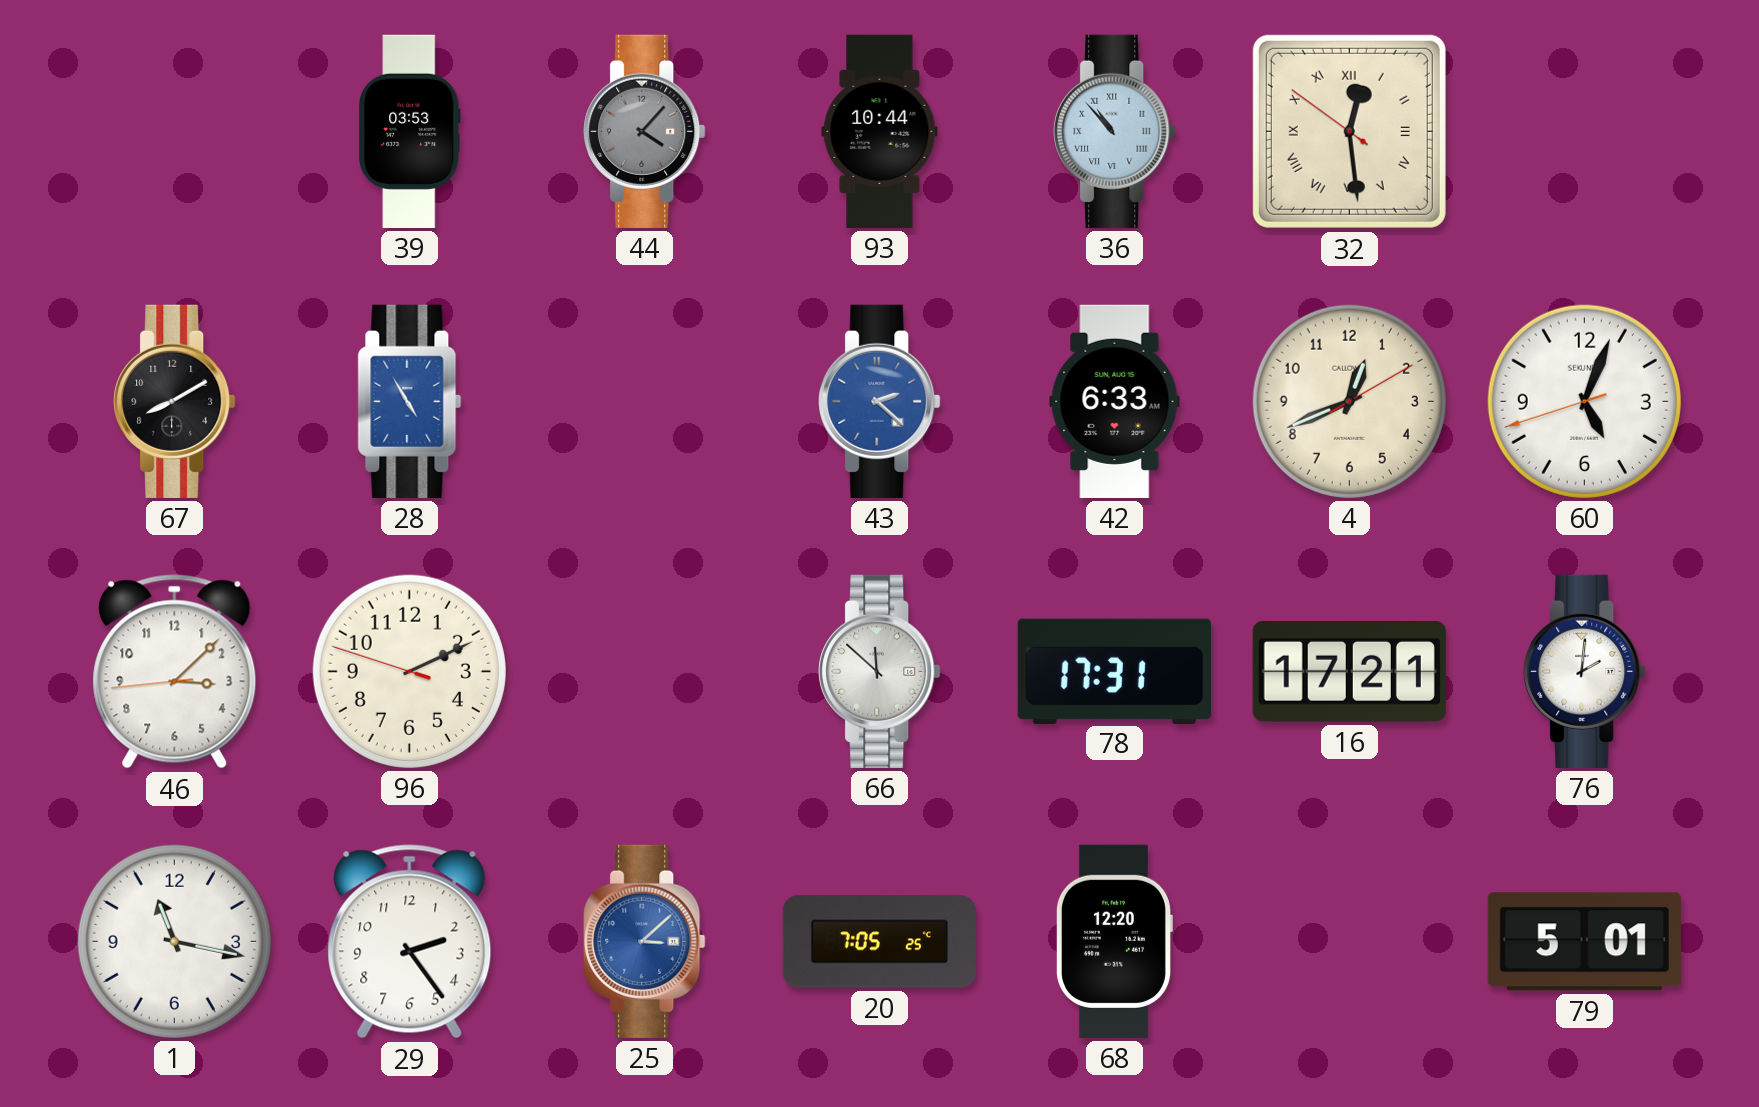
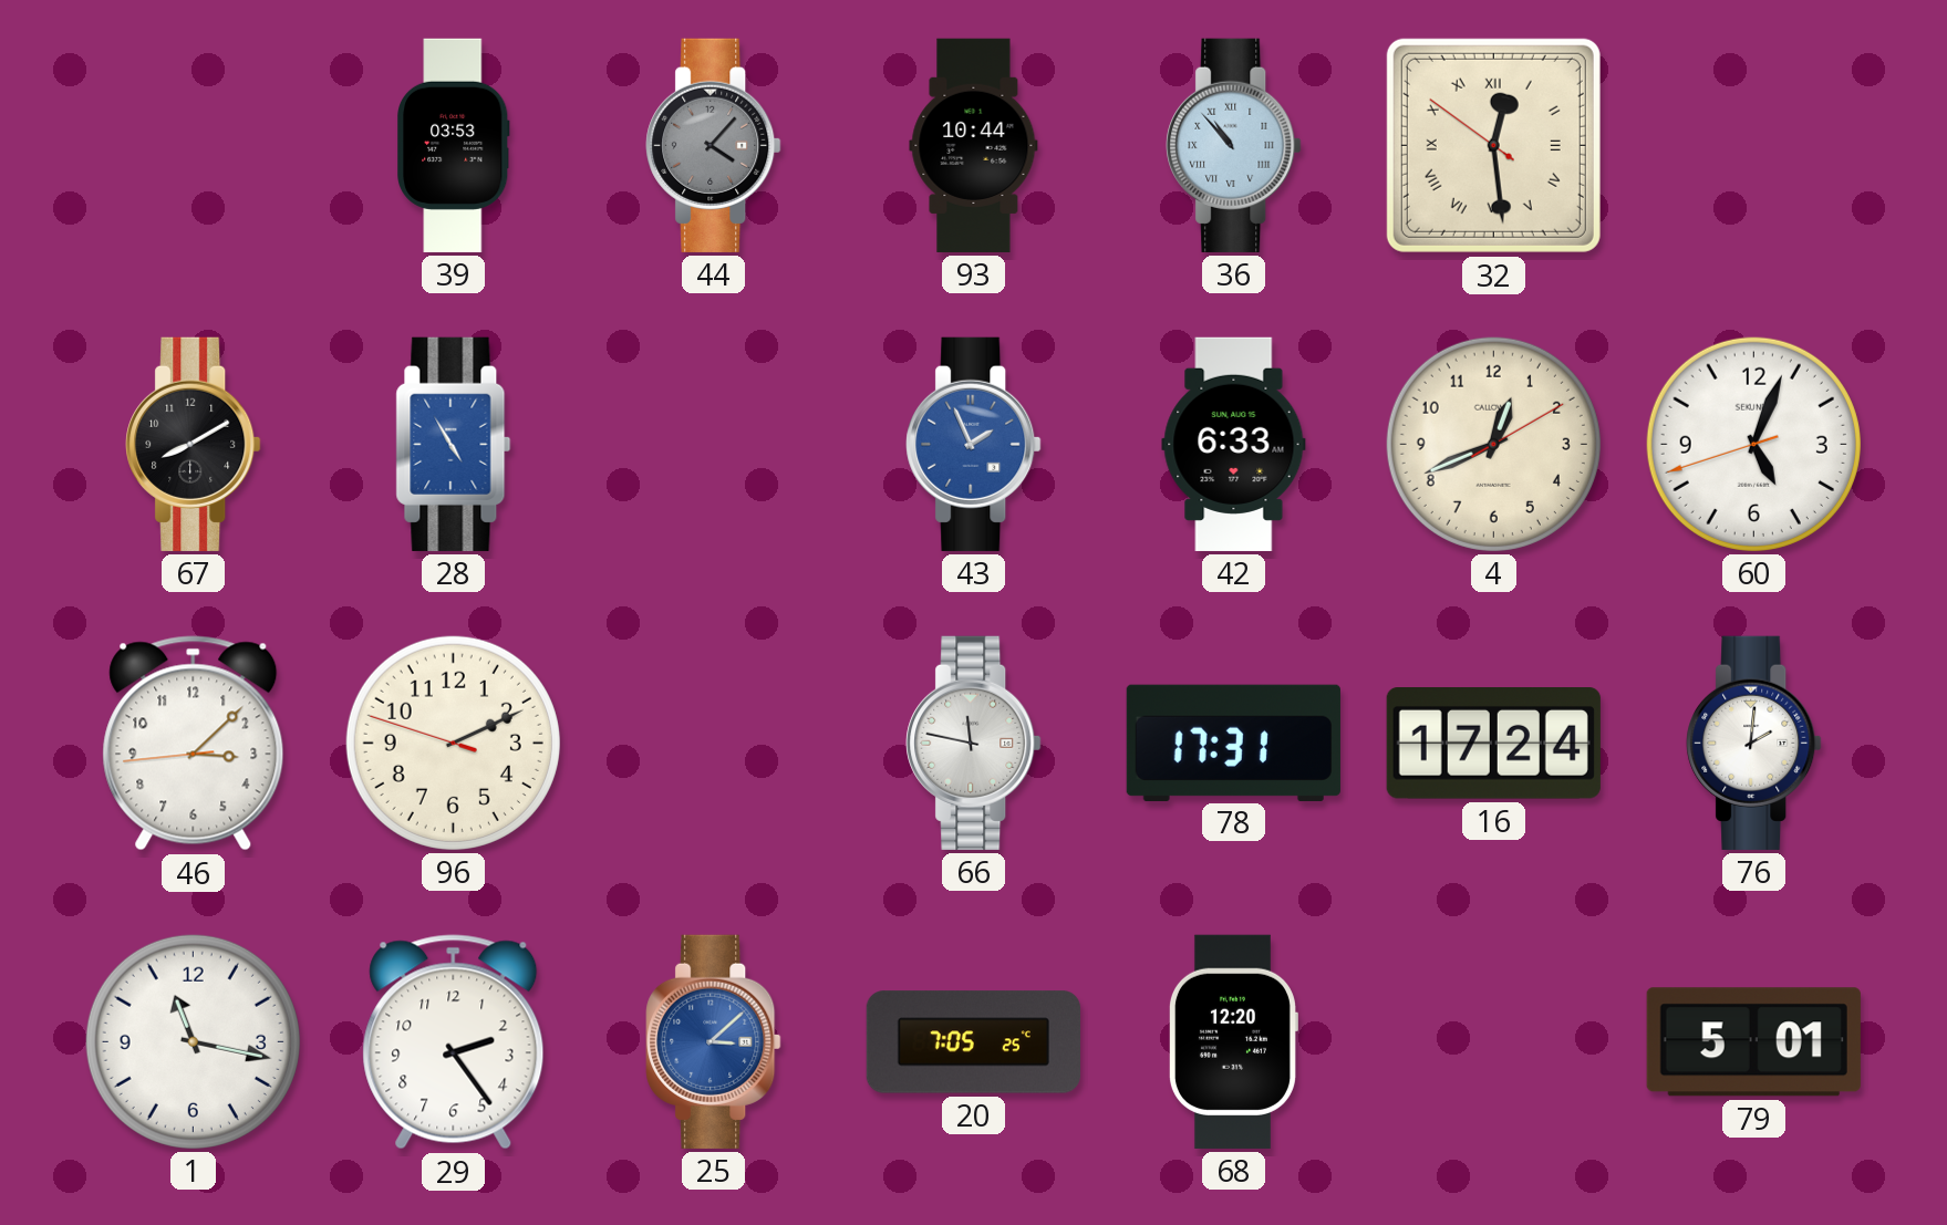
43: 2:22 -> 1:56
66: 11:52 -> 11:47
16: 17:21 -> 17:24
